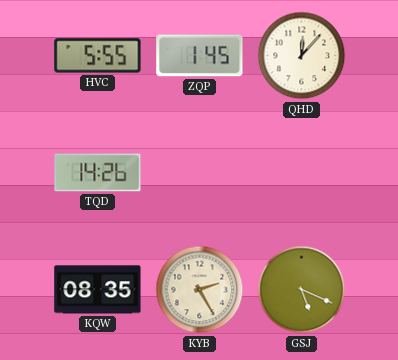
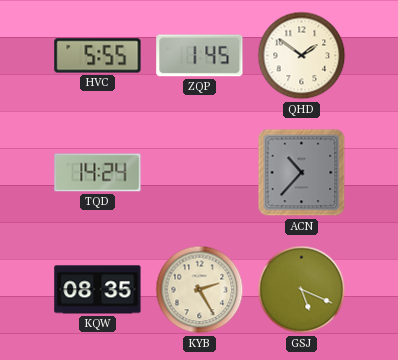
QHD: 12:07 -> 1:51
TQD: 14:26 -> 14:24
ACN: none -> 10:37
